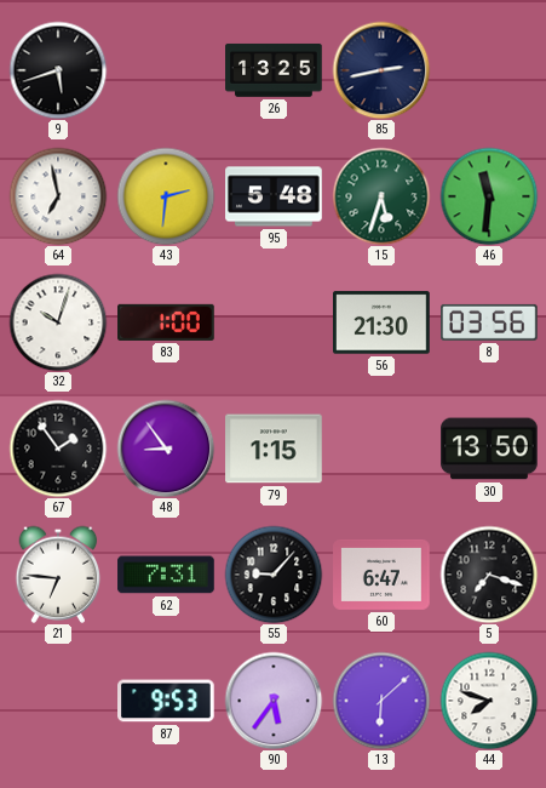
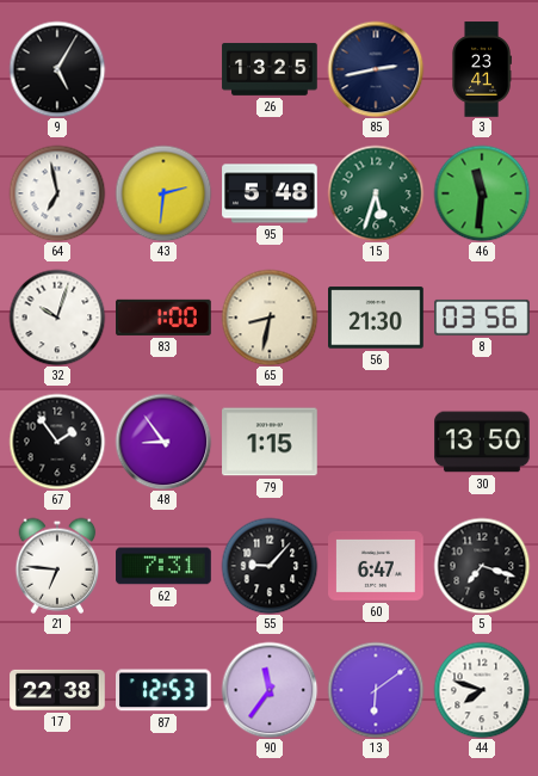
9: 5:42 -> 5:05
3: none -> 23:41
65: none -> 8:32
17: none -> 22:38
87: 9:53 -> 12:53
90: 5:36 -> 11:36
13: 6:08 -> 6:09
